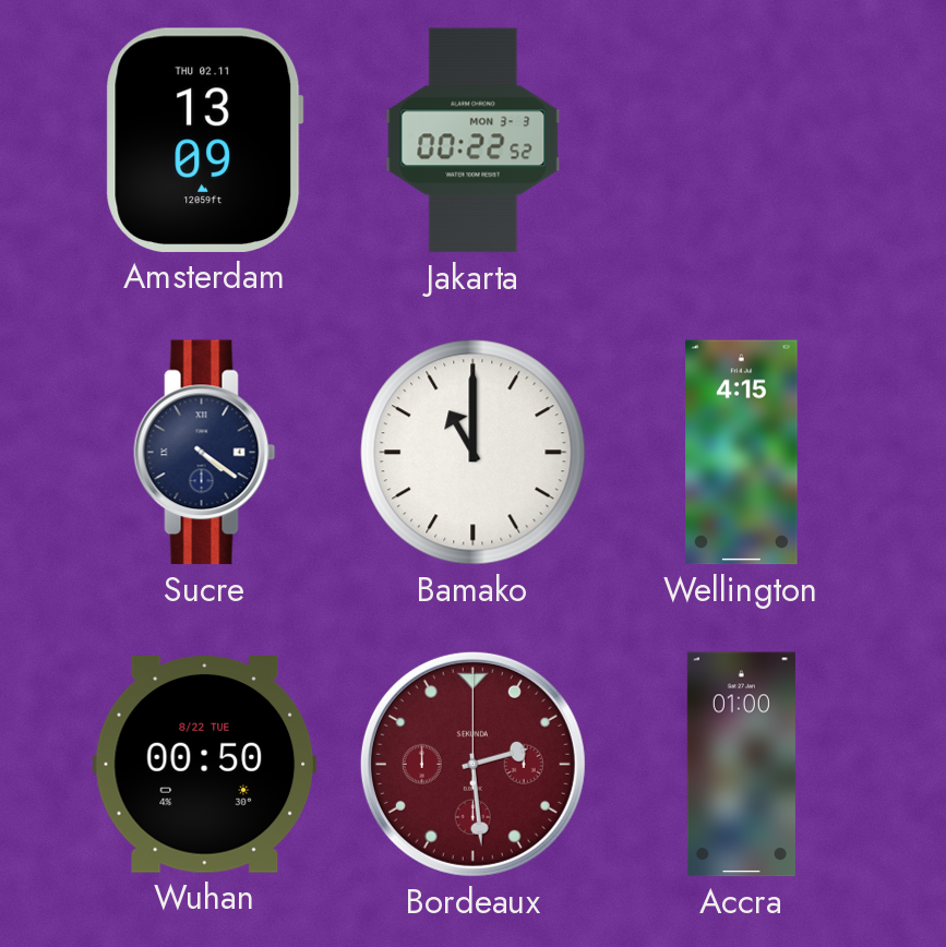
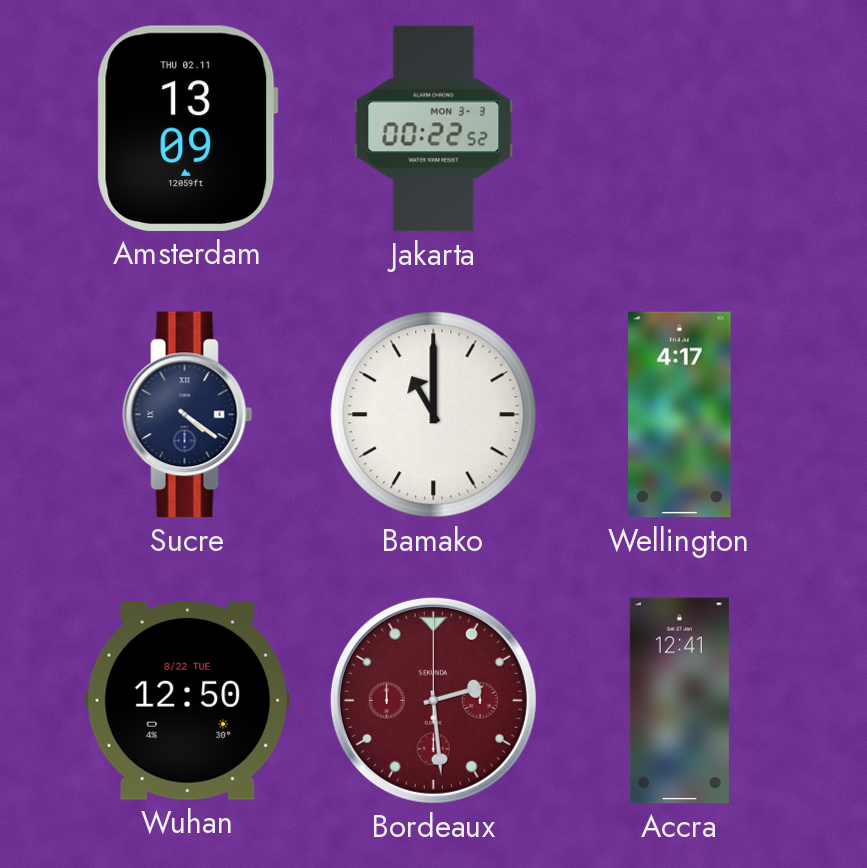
Wellington: 4:15 -> 4:17
Wuhan: 00:50 -> 12:50
Accra: 01:00 -> 12:41
